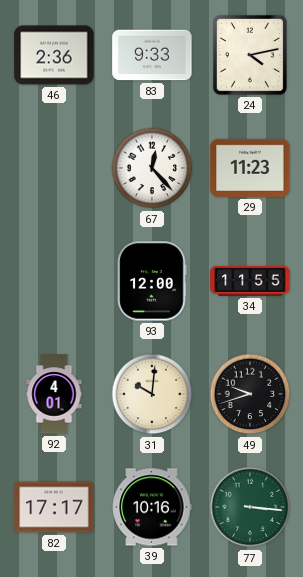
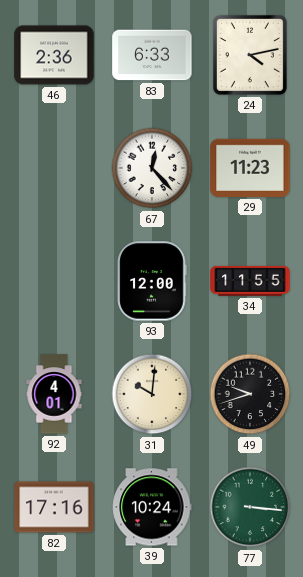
83: 9:33 -> 6:33
82: 17:17 -> 17:16
39: 10:16 -> 10:24
